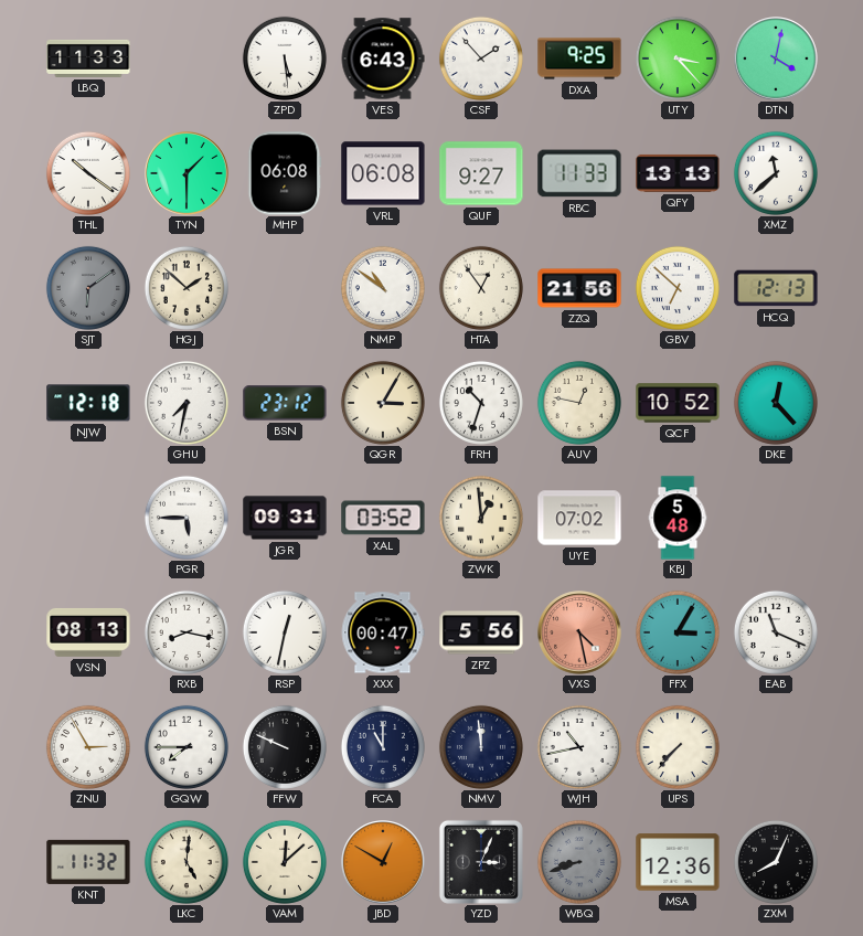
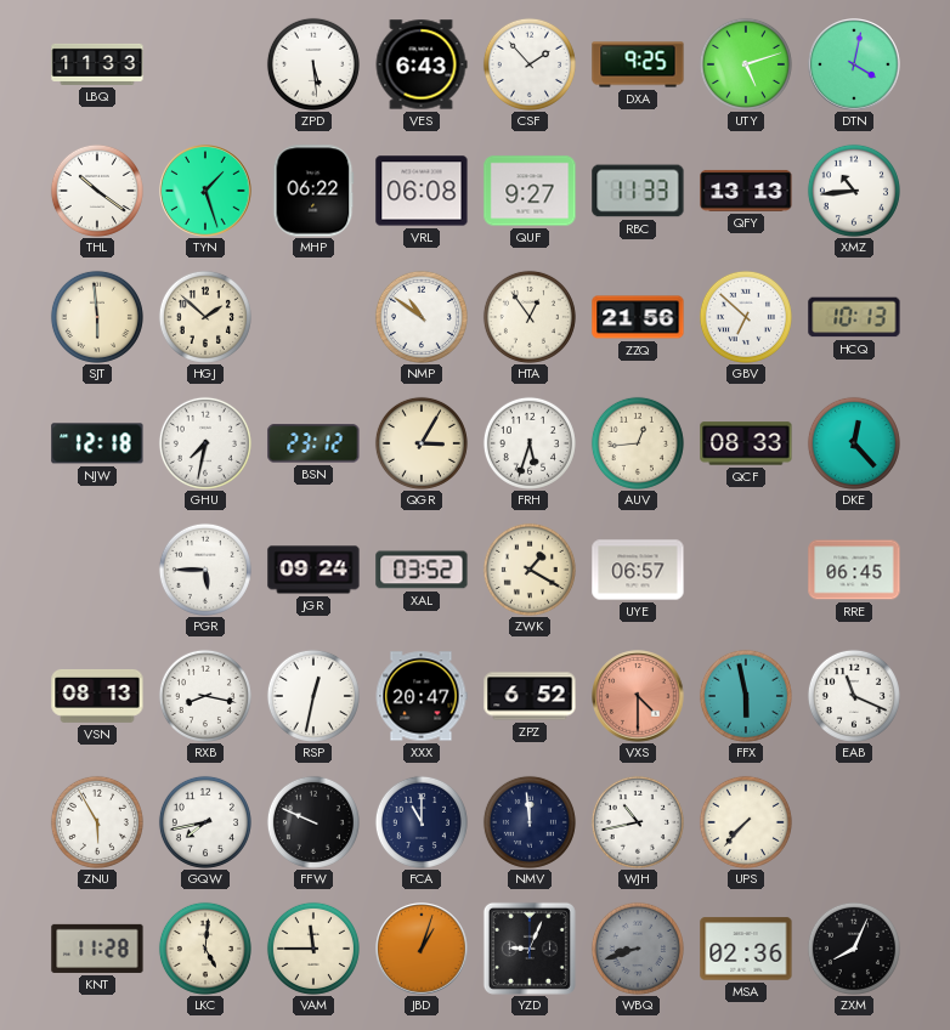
UTY: 3:23 -> 5:12
TYN: 1:30 -> 1:27
MHP: 06:08 -> 06:22
XMZ: 11:38 -> 10:44
SJT: 6:09 -> 5:59
SJT dial: grey -> cream
HCQ: 12:13 -> 10:13
FRH: 10:33 -> 5:33
AUV: 12:47 -> 12:44
QCF: 10:52 -> 08:33
JGR: 09:31 -> 09:24
ZWK: 12:59 -> 1:20
UYE: 07:02 -> 06:57
KBJ: 5:48 -> none
RRE: none -> 06:45
XXX: 00:47 -> 20:47
ZPZ: 5:56 -> 6:52
VXS: 4:28 -> 4:30
FFX: 3:05 -> 5:58
ZNU: 2:55 -> 5:55
GQW: 7:45 -> 7:43
KNT: 11:32 -> 11:28
VAM: 12:08 -> 11:45
JBD: 12:50 -> 1:03
YZD: 3:04 -> 9:04
MSA: 12:36 -> 02:36
